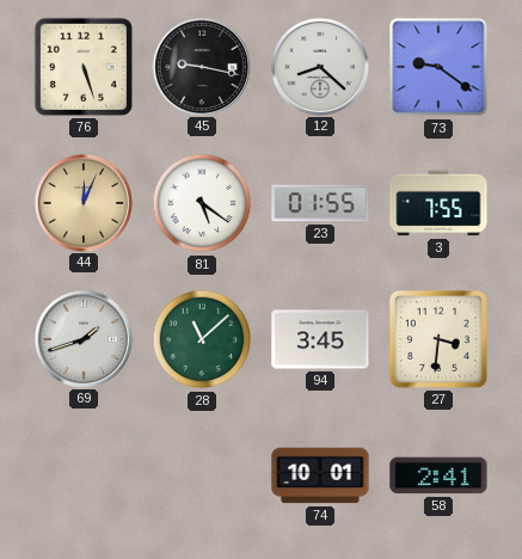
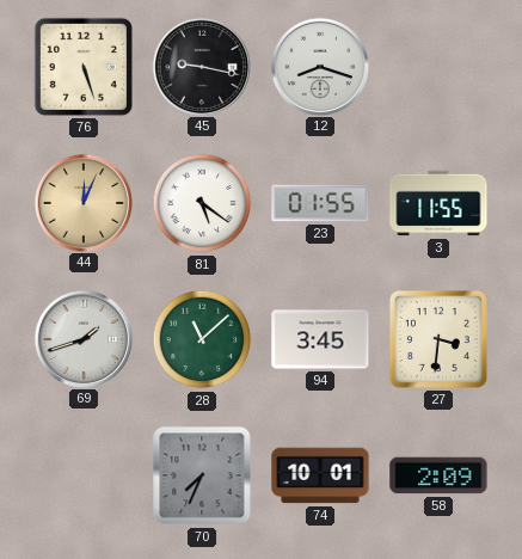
12: 8:22 -> 8:18
73: 9:21 -> none
3: 7:55 -> 11:55
70: none -> 7:34
58: 2:41 -> 2:09
